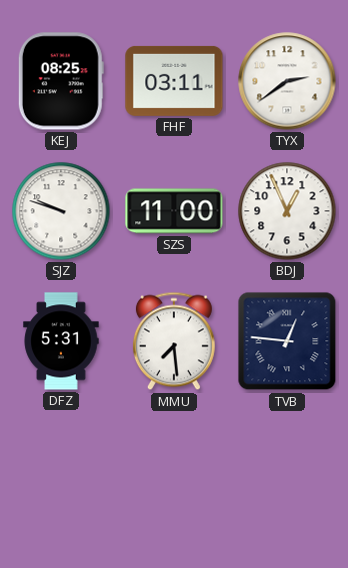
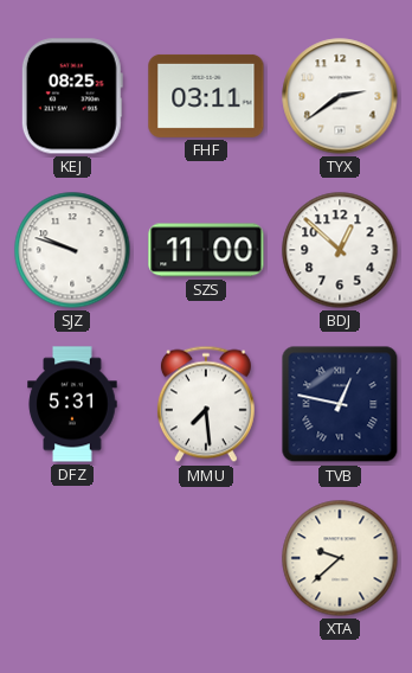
BDJ: 12:56 -> 12:52
TVB: 12:46 -> 12:47
XTA: none -> 9:38
